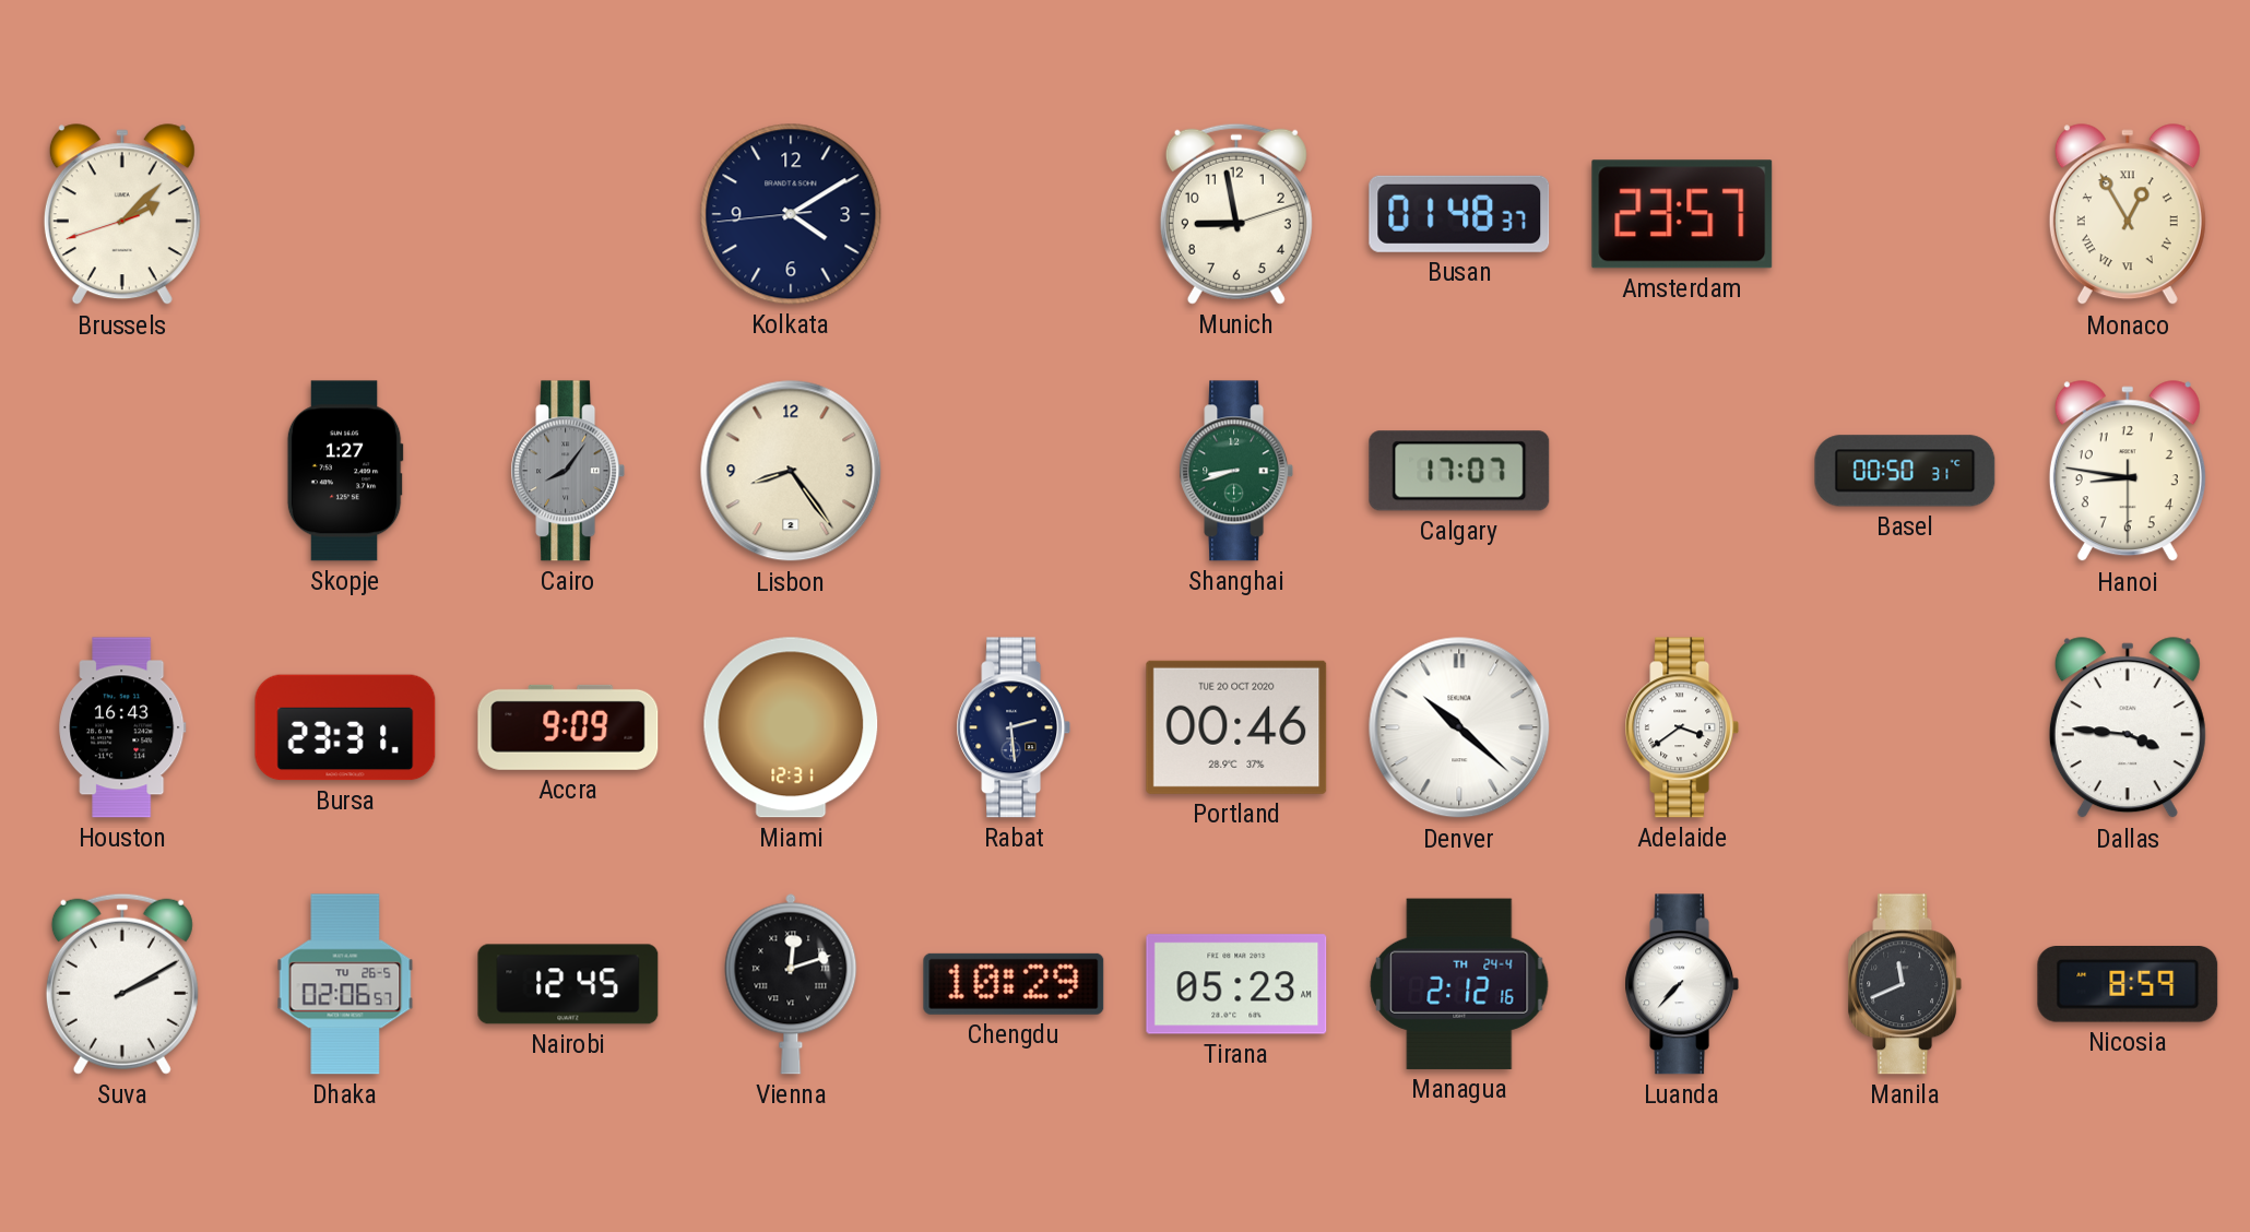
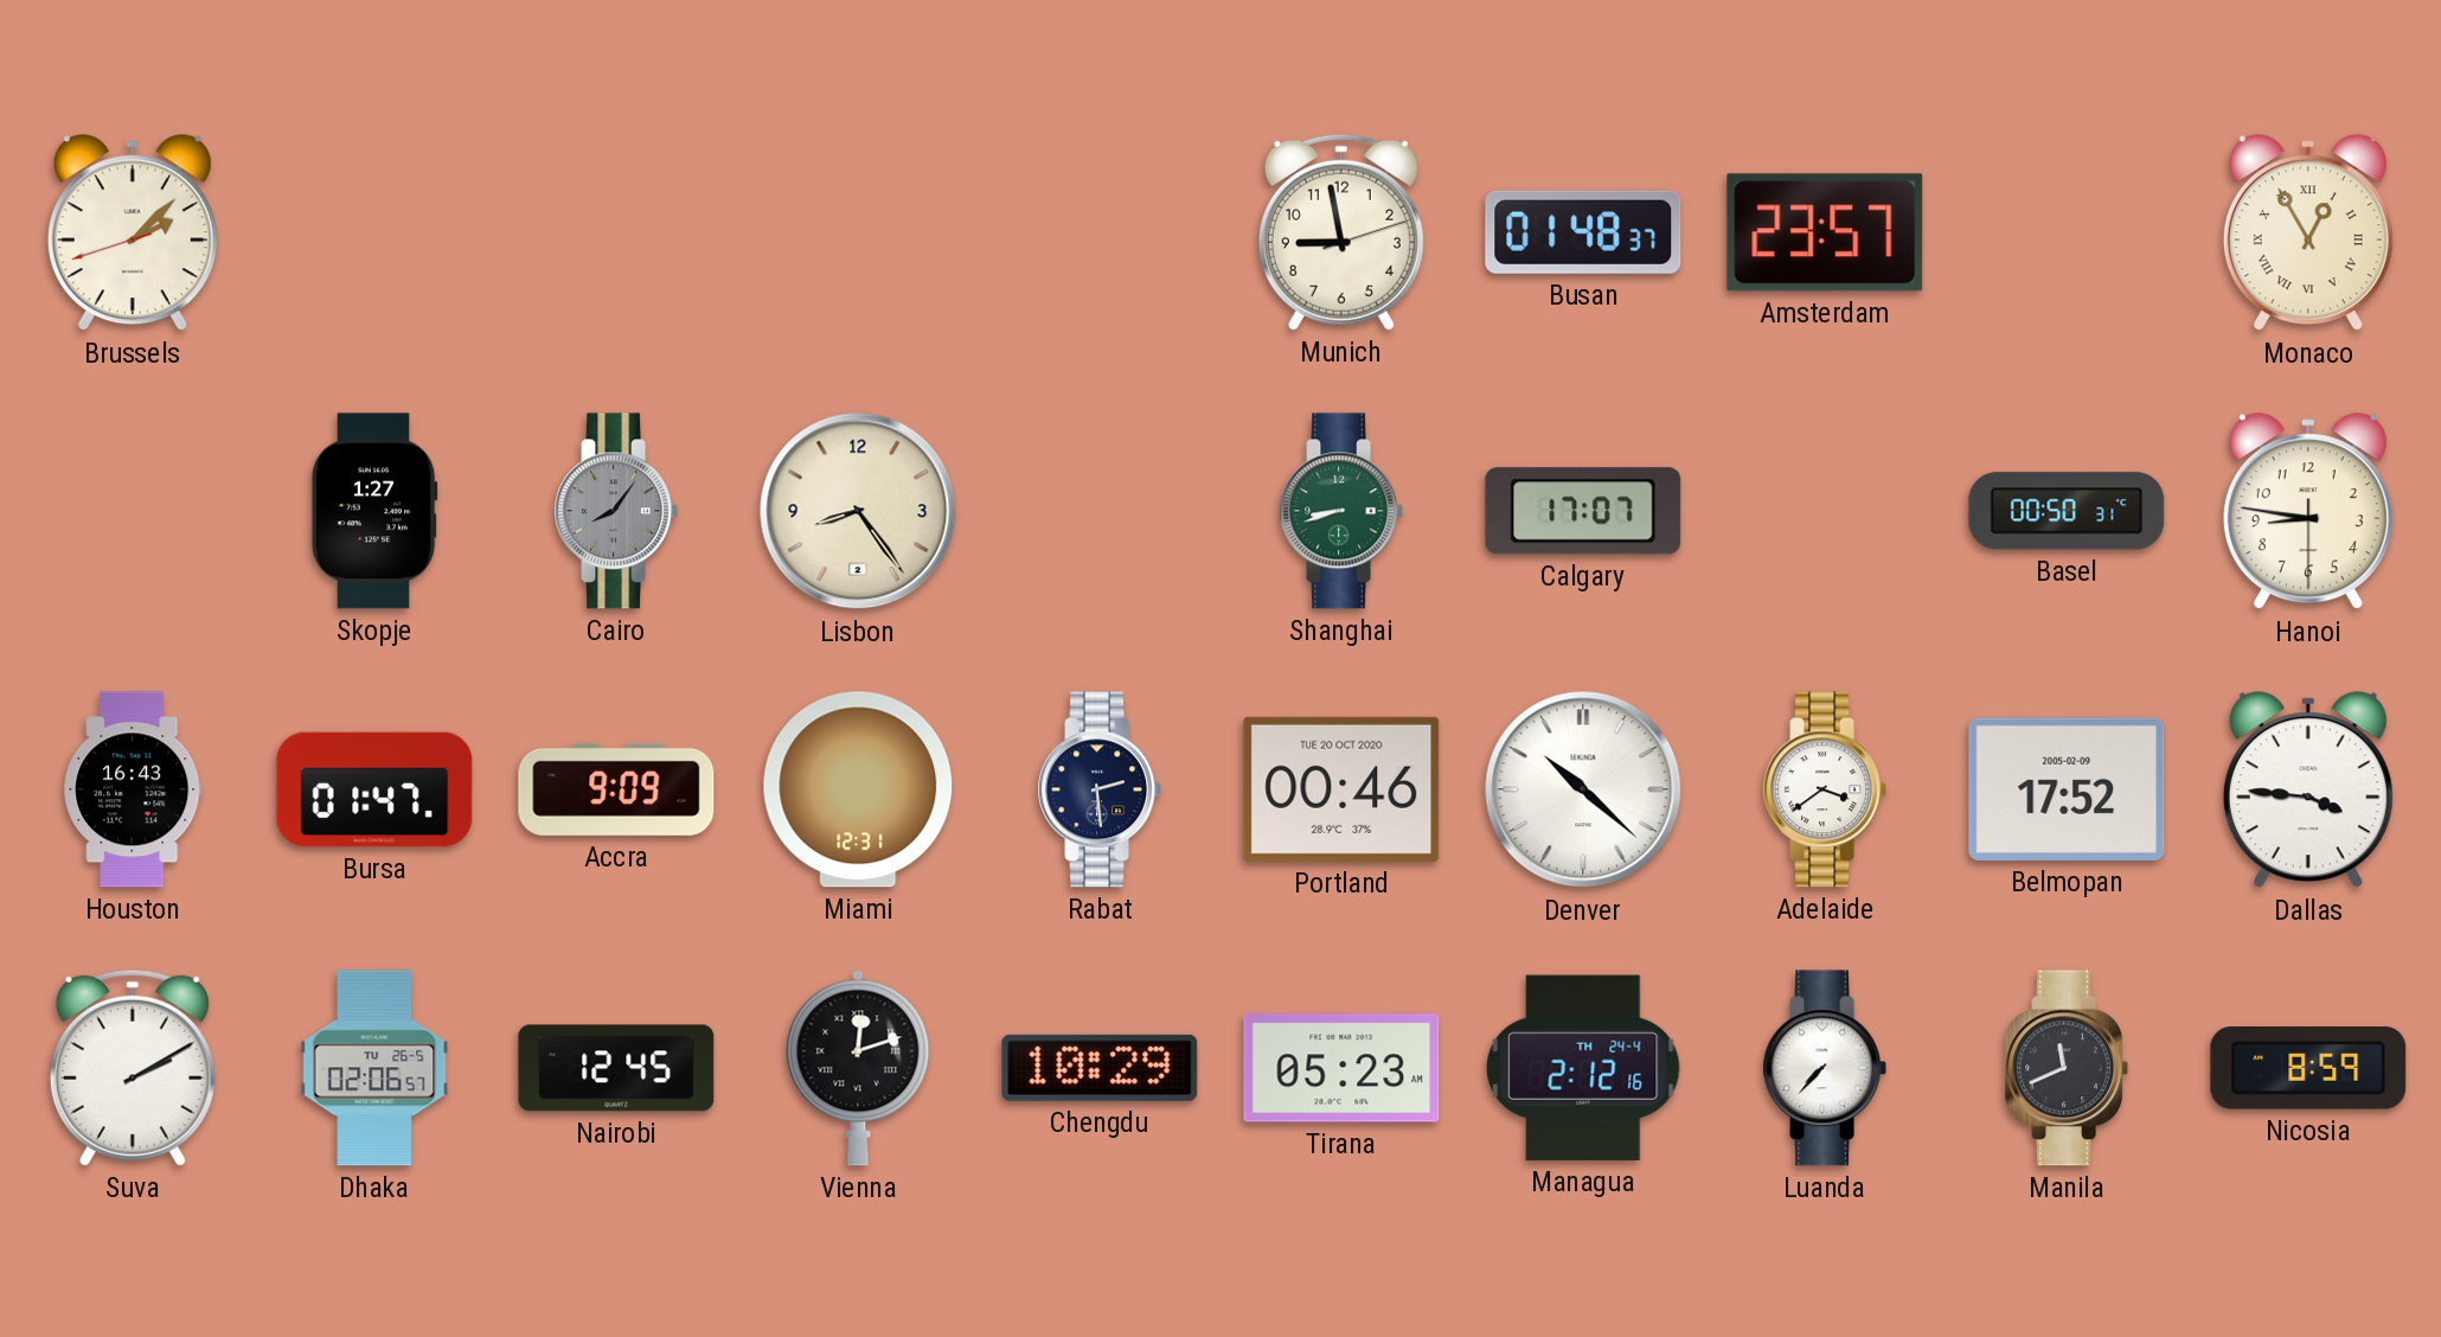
Kolkata: 4:09 -> none
Bursa: 23:31 -> 01:47
Belmopan: none -> 17:52
